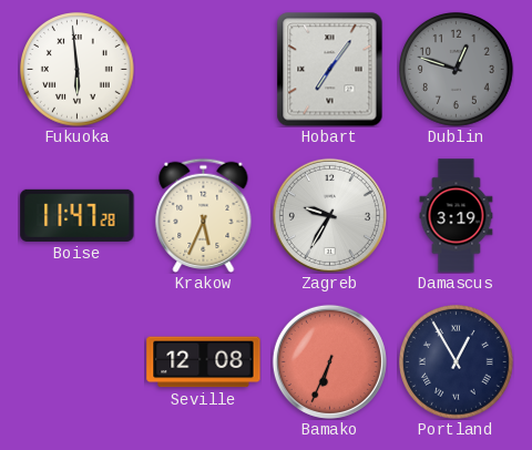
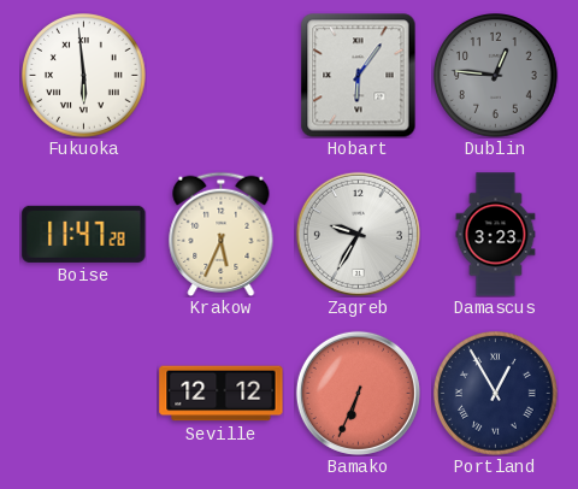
Hobart: 7:06 -> 6:06
Dublin: 12:48 -> 12:46
Damascus: 3:19 -> 3:23
Seville: 12:08 -> 12:12
